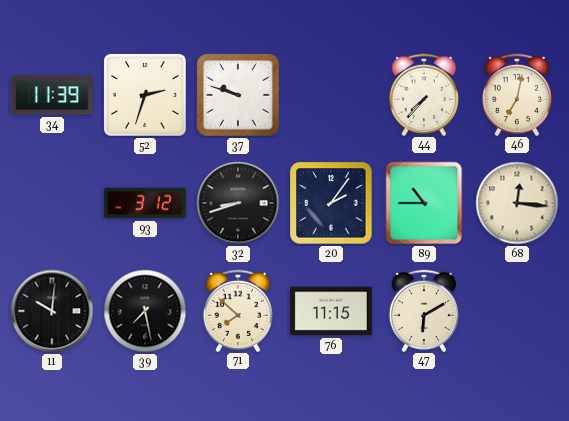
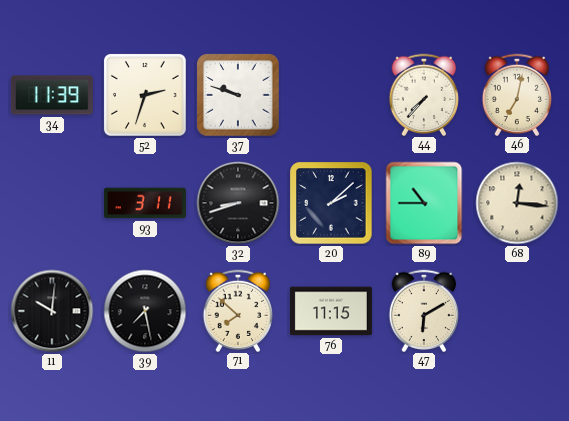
93: 3:12 -> 3:11
20: 2:06 -> 2:08
